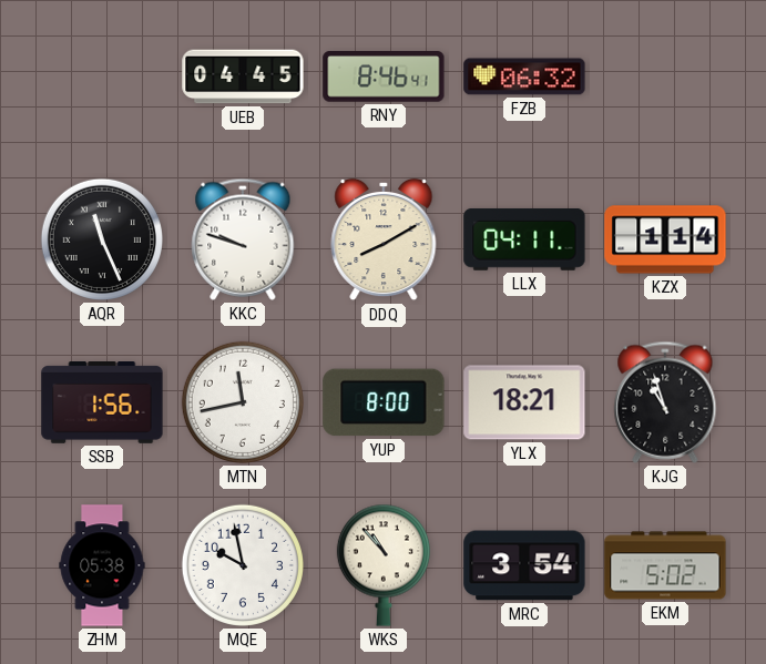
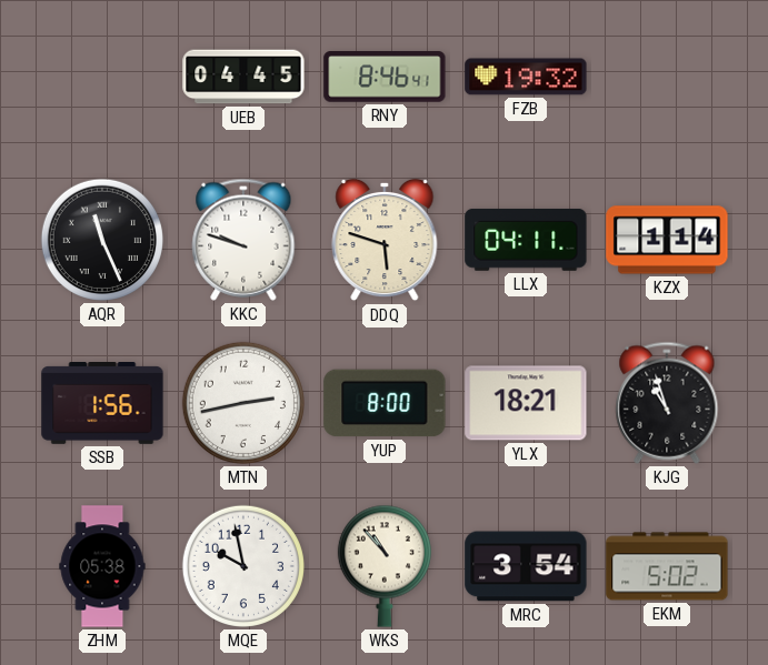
FZB: 06:32 -> 19:32
DDQ: 8:10 -> 5:48
MTN: 11:43 -> 2:43
